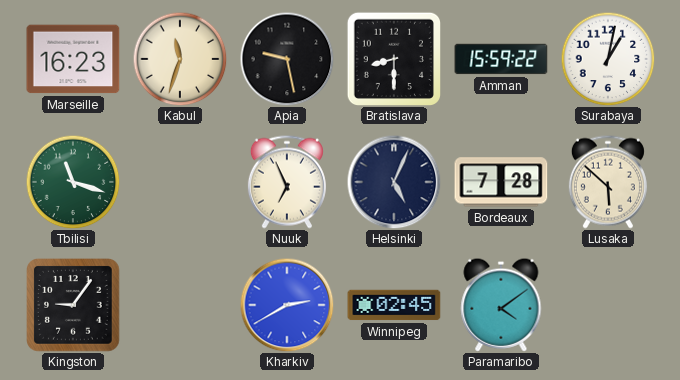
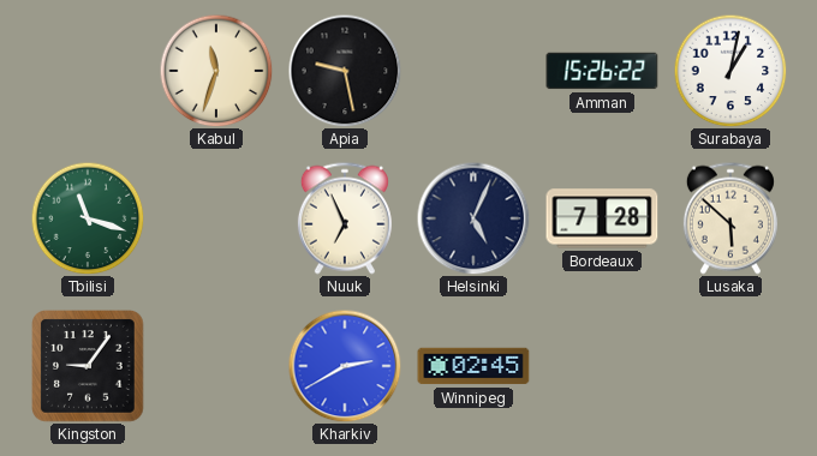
Marseille: 16:23 -> none
Bratislava: 8:30 -> none
Amman: 15:59 -> 15:26
Paramaribo: 4:09 -> none
